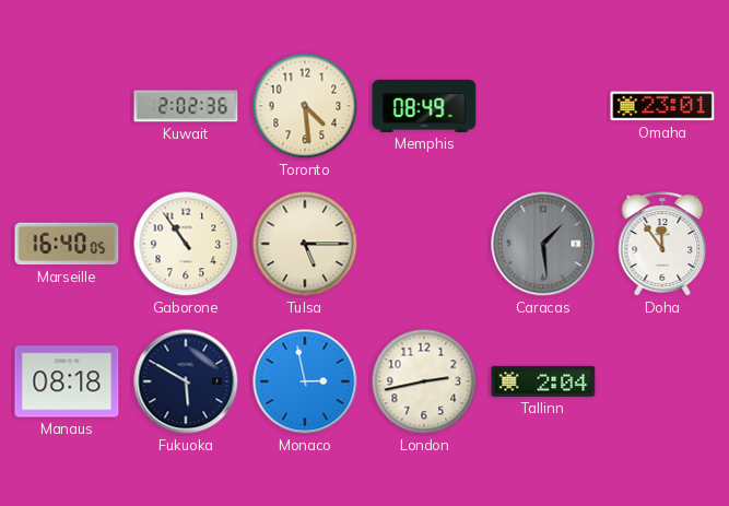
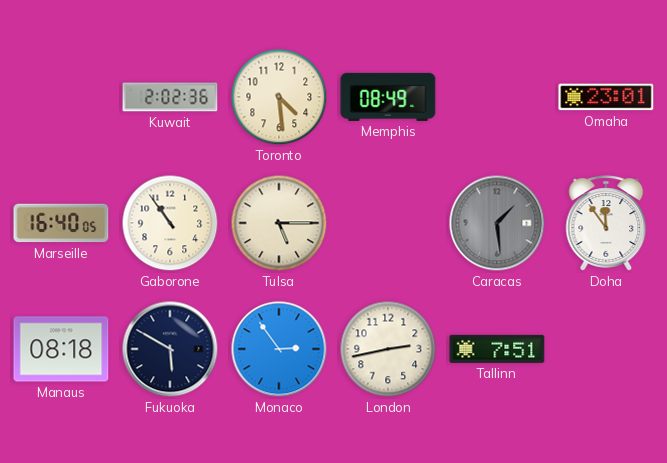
Monaco: 2:58 -> 2:54
Tallinn: 2:04 -> 7:51
